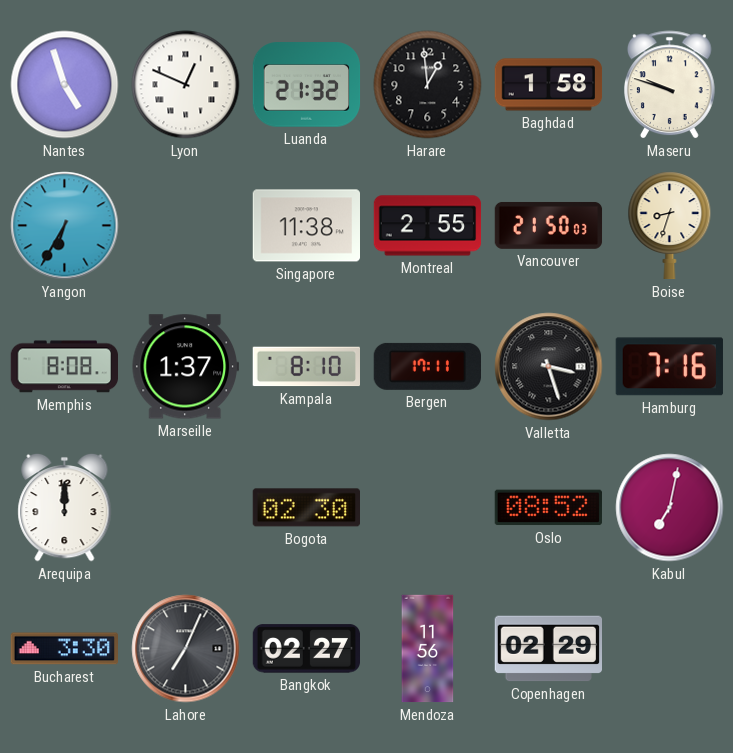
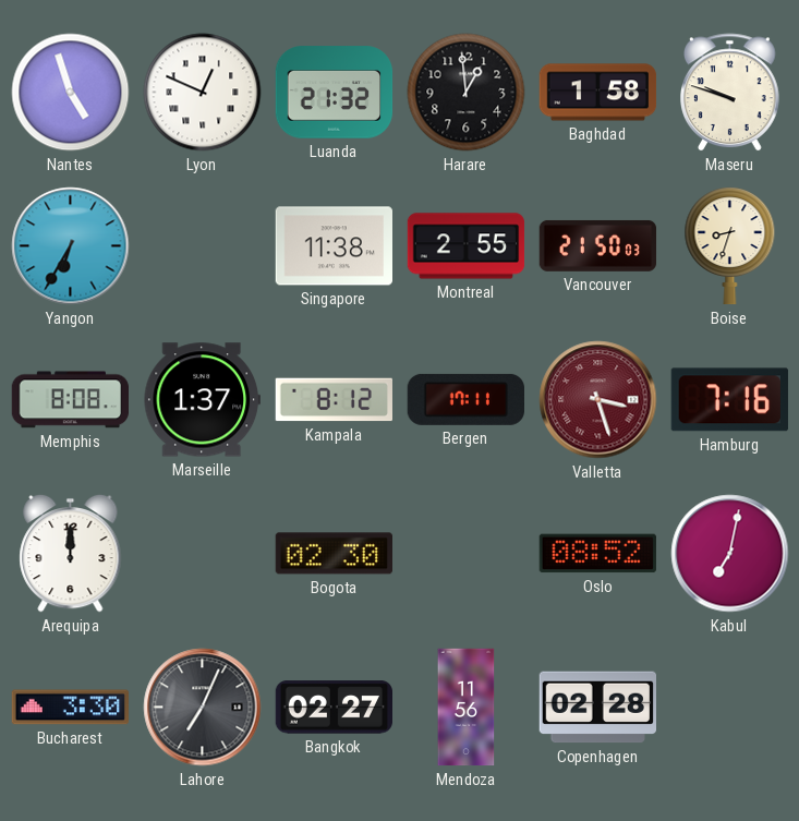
Kampala: 8:10 -> 8:12
Valletta dial: black -> burgundy
Copenhagen: 02:29 -> 02:28
